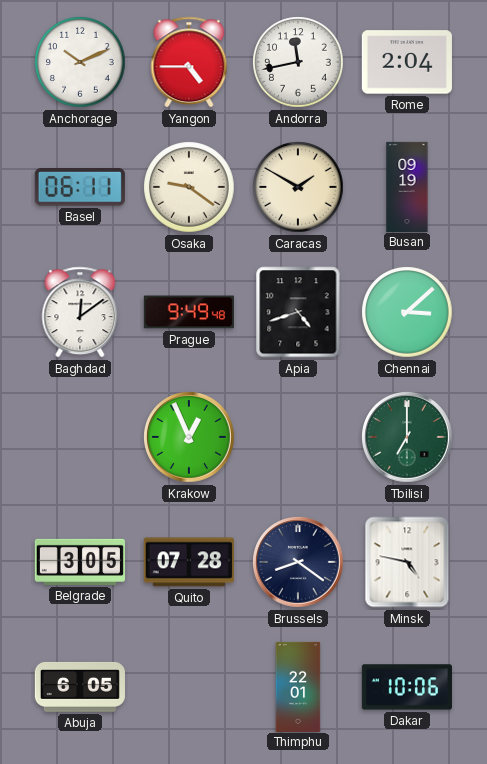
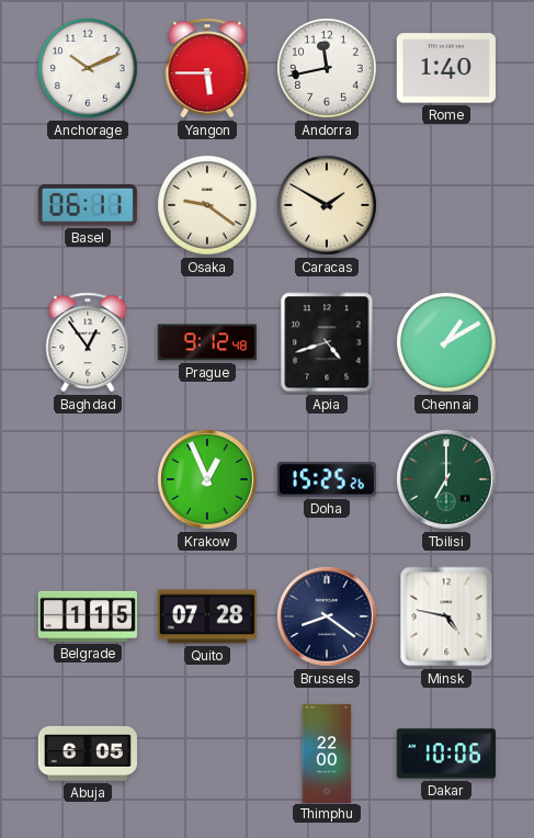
Yangon: 4:45 -> 5:45
Rome: 2:04 -> 1:40
Busan: 09:19 -> none
Baghdad: 12:09 -> 12:54
Prague: 9:49 -> 9:12
Chennai: 3:08 -> 1:10
Doha: none -> 15:25
Belgrade: 3:05 -> 1:15
Thimphu: 22:01 -> 22:00
